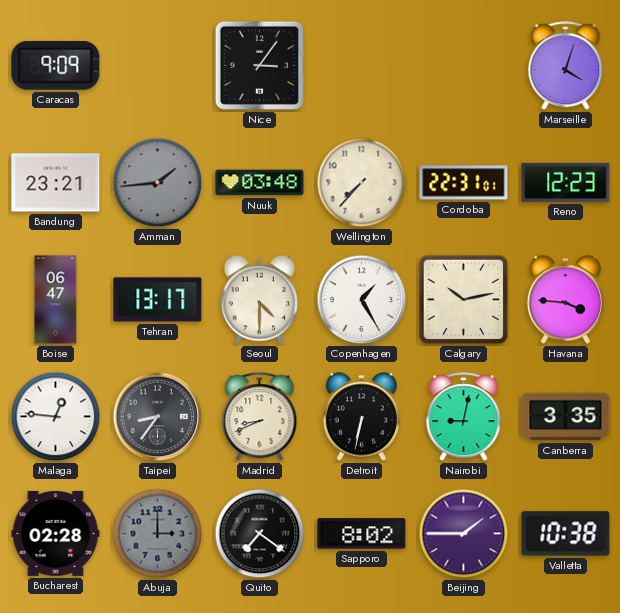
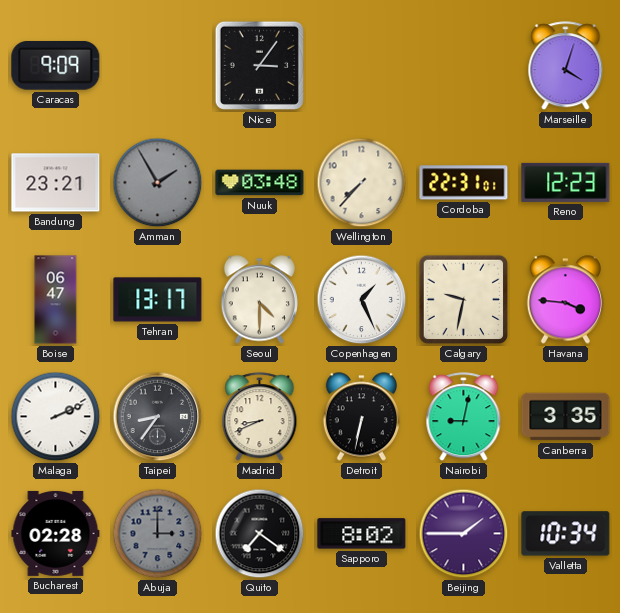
Amman: 1:44 -> 1:55
Copenhagen: 1:25 -> 1:26
Calgary: 10:13 -> 9:32
Malaga: 12:46 -> 2:11
Valletta: 10:38 -> 10:34
